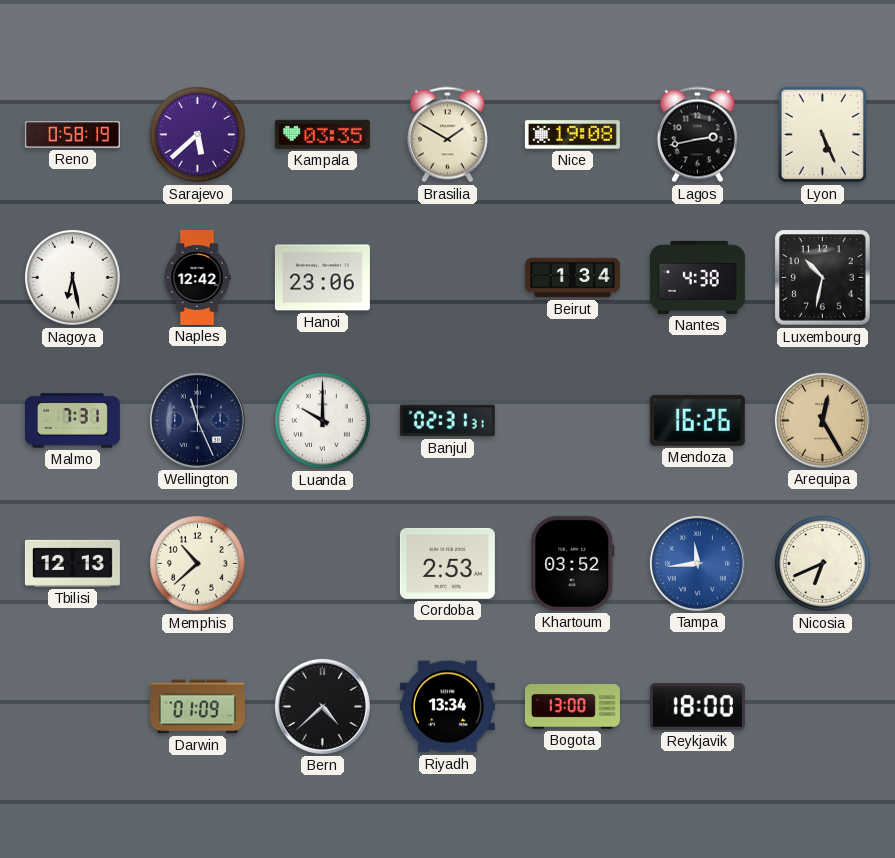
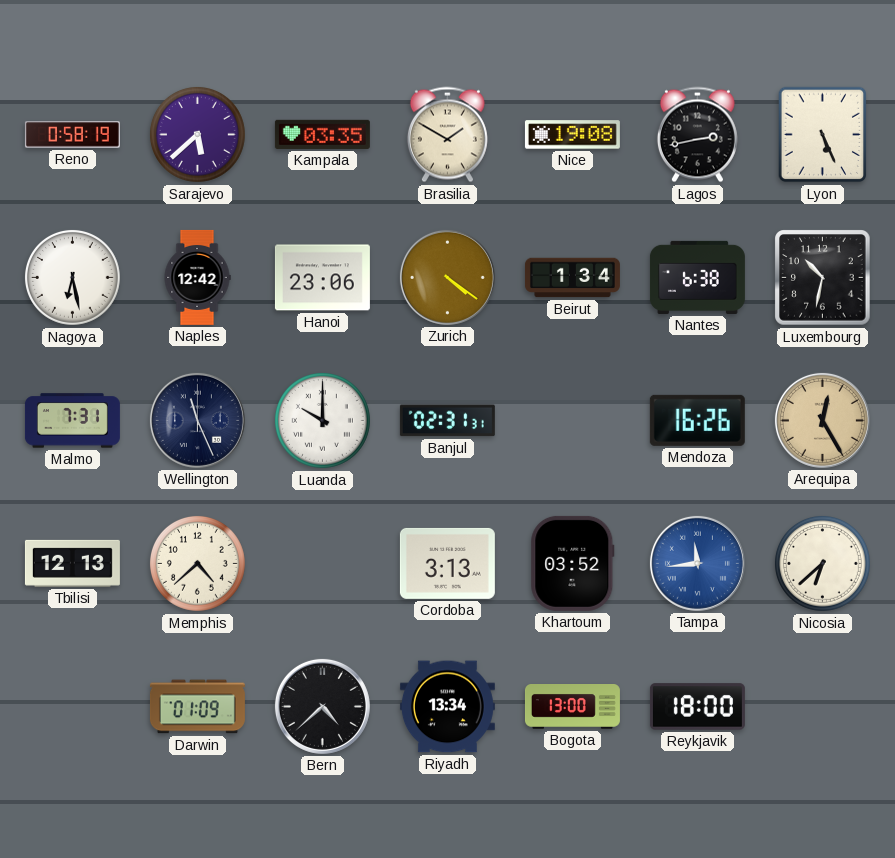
Zurich: none -> 4:21
Nantes: 4:38 -> 6:38
Memphis: 10:38 -> 4:38
Cordoba: 2:53 -> 3:13
Nicosia: 6:41 -> 6:38
